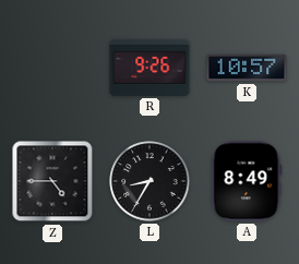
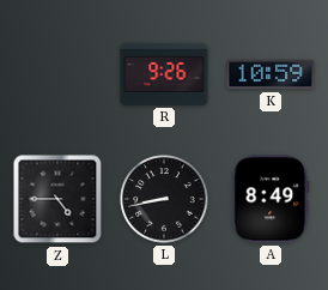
K: 10:57 -> 10:59
L: 8:35 -> 8:43
